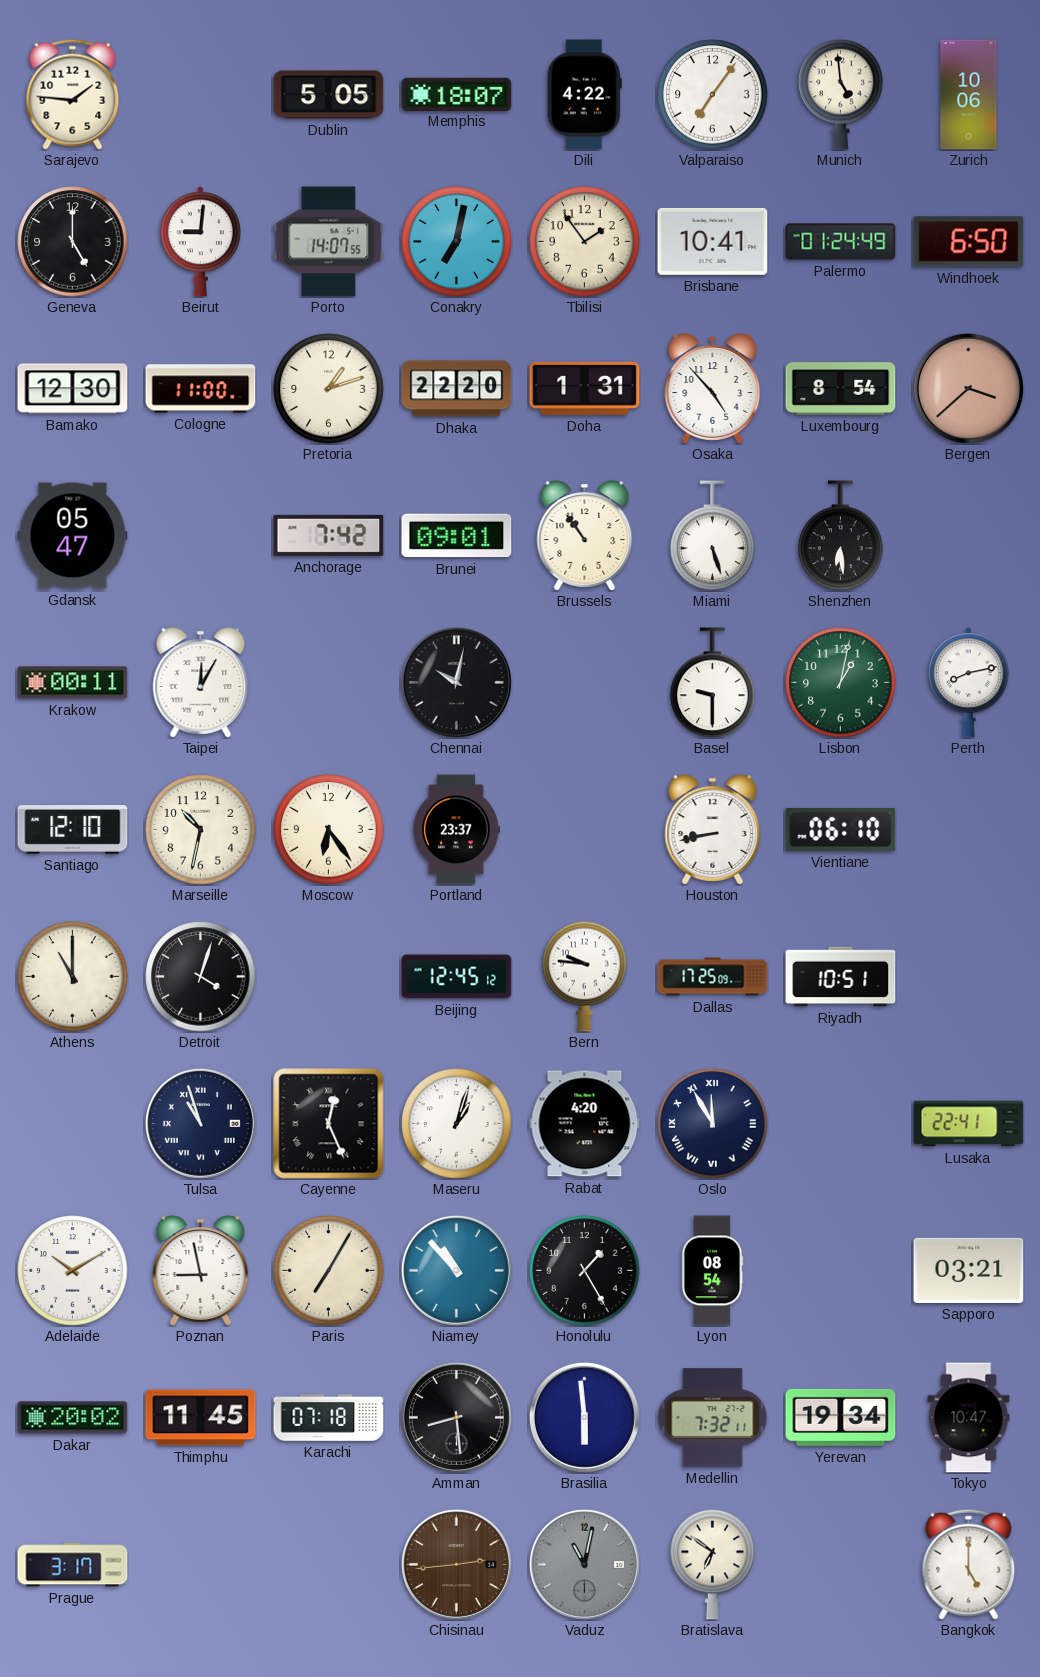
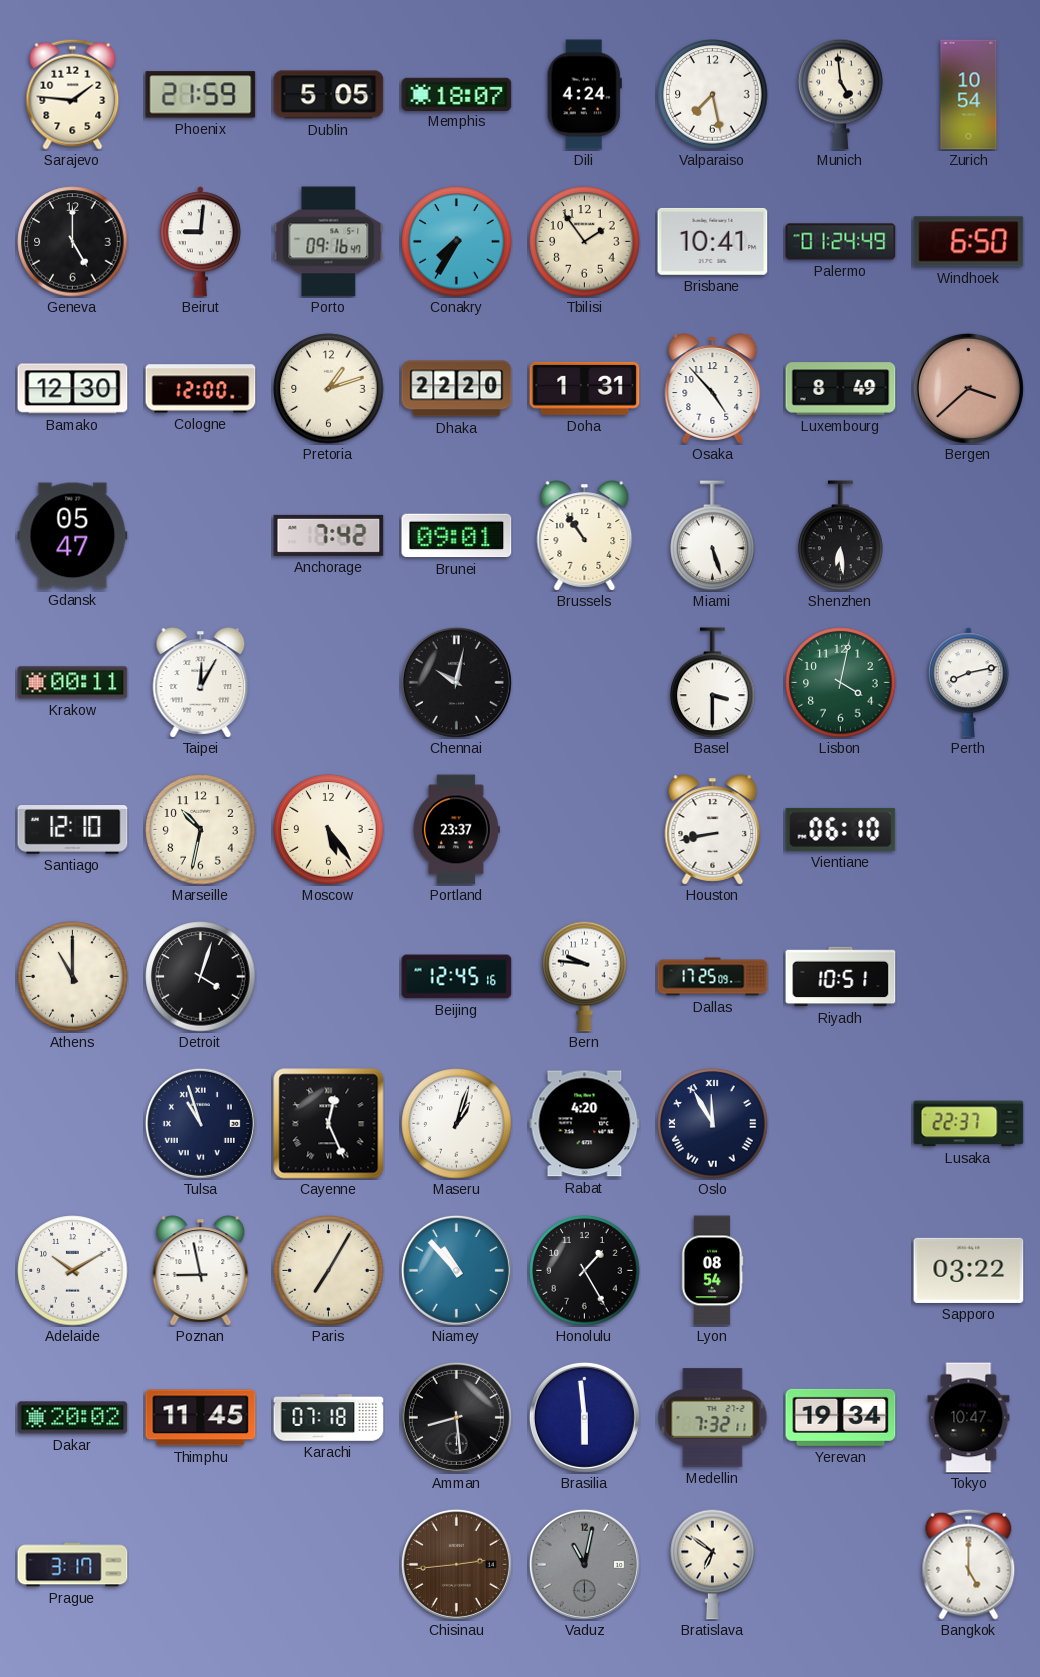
Phoenix: none -> 21:59
Dili: 4:22 -> 4:24
Valparaiso: 7:06 -> 7:28
Zurich: 10:06 -> 10:54
Porto: 14:07 -> 09:16
Conakry: 7:02 -> 7:35
Cologne: 11:00 -> 12:00
Luxembourg: 8:54 -> 8:49
Basel: 9:30 -> 3:30
Lisbon: 1:02 -> 4:02
Moscow: 6:24 -> 5:24
Beijing: 12:45:12 -> 12:45:16
Lusaka: 22:41 -> 22:37
Sapporo: 03:21 -> 03:22
